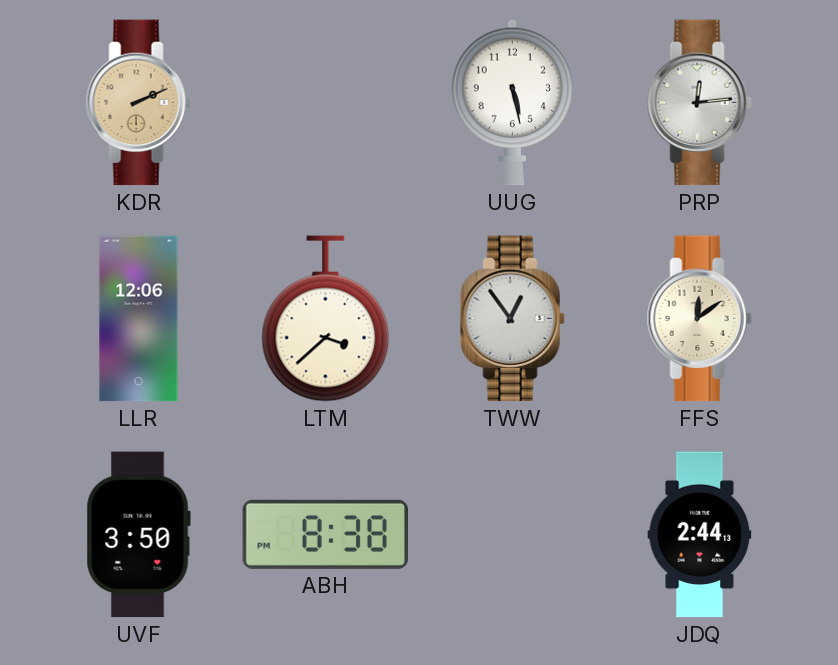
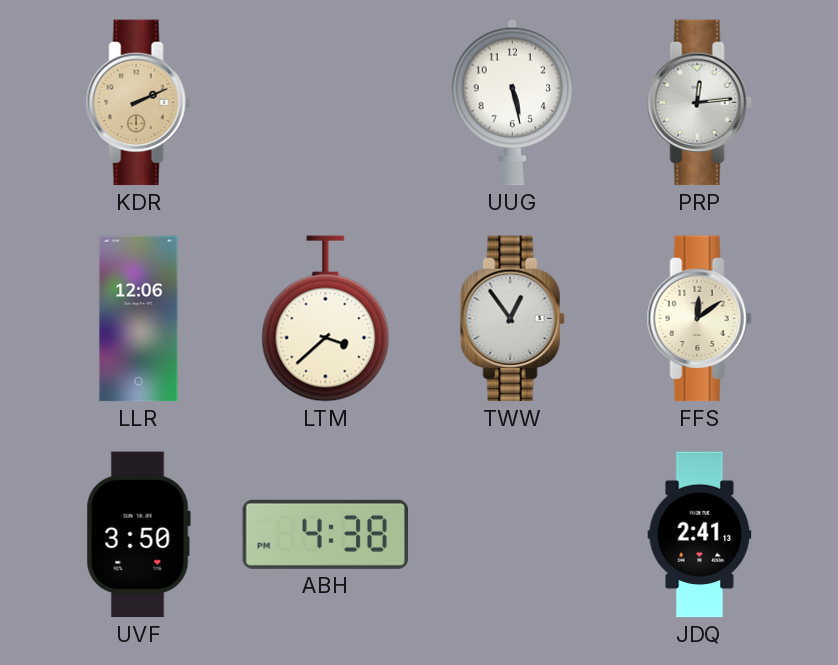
ABH: 8:38 -> 4:38
JDQ: 2:44 -> 2:41
